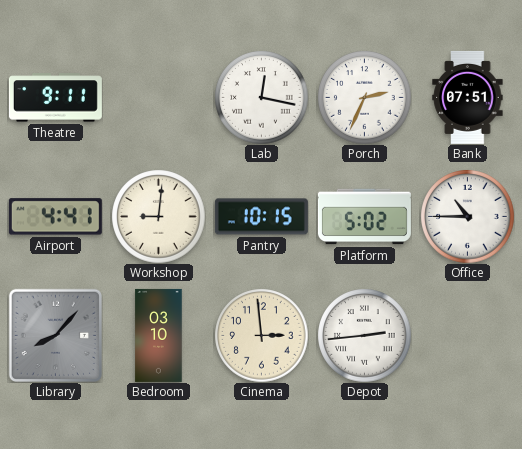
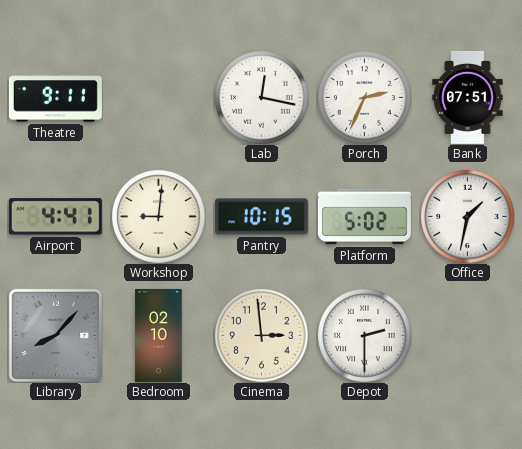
Office: 10:45 -> 1:32
Bedroom: 03:10 -> 02:10
Depot: 2:44 -> 2:30
